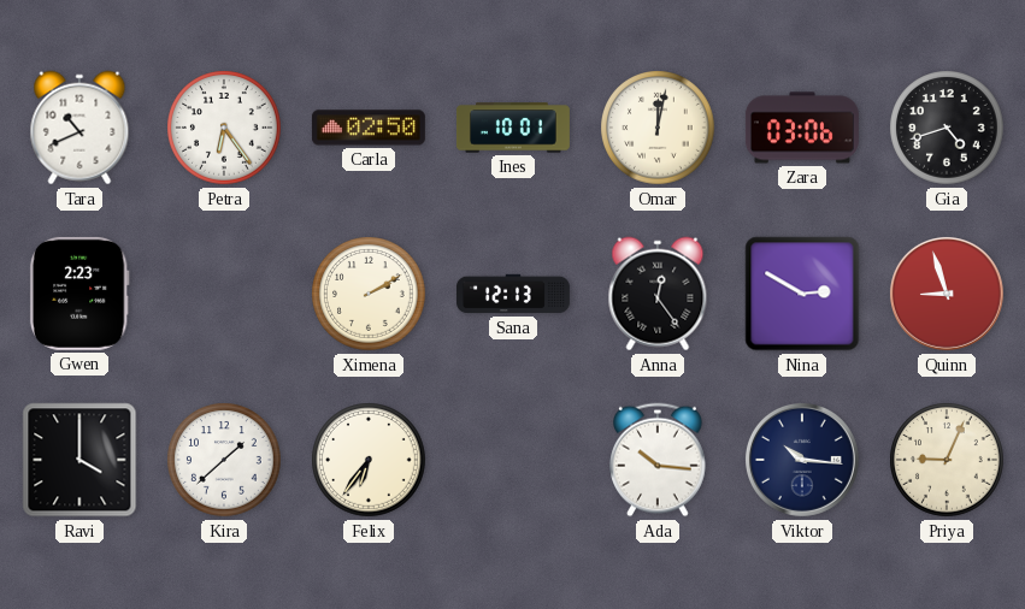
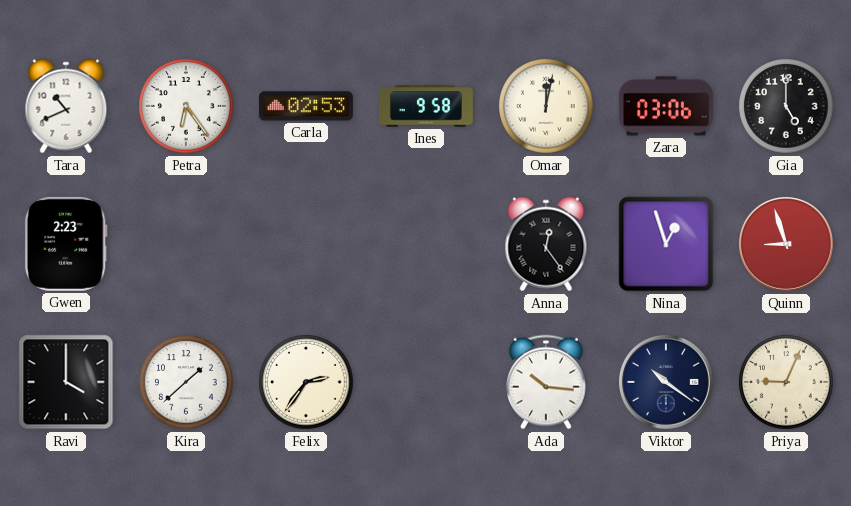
Carla: 02:50 -> 02:53
Ines: 10:01 -> 9:58
Gia: 4:42 -> 5:00
Ximena: 2:10 -> none
Sana: 12:13 -> none
Nina: 2:50 -> 12:57
Felix: 6:36 -> 2:36
Viktor: 10:16 -> 10:21
